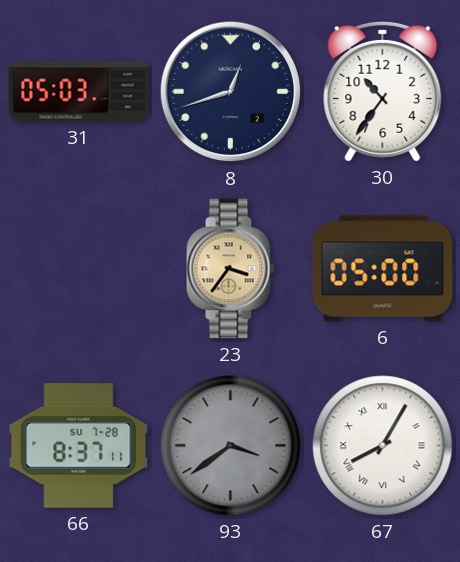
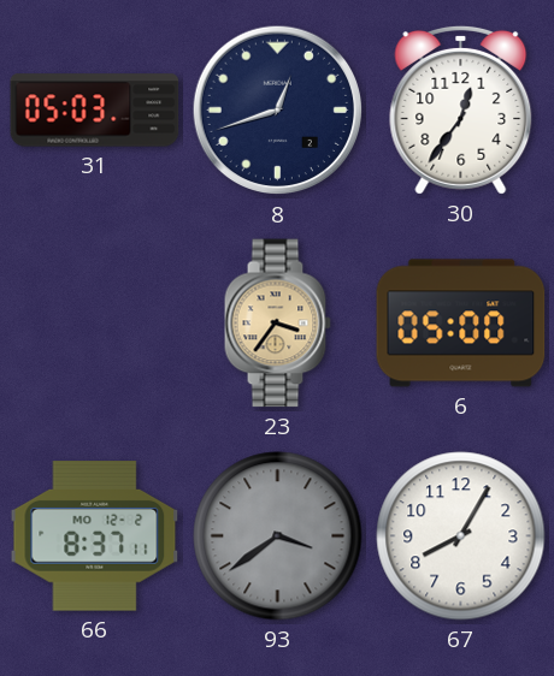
30: 10:36 -> 12:36
66 date: SU 7-28 -> MO 12-2
67 numerals: Roman -> Arabic
